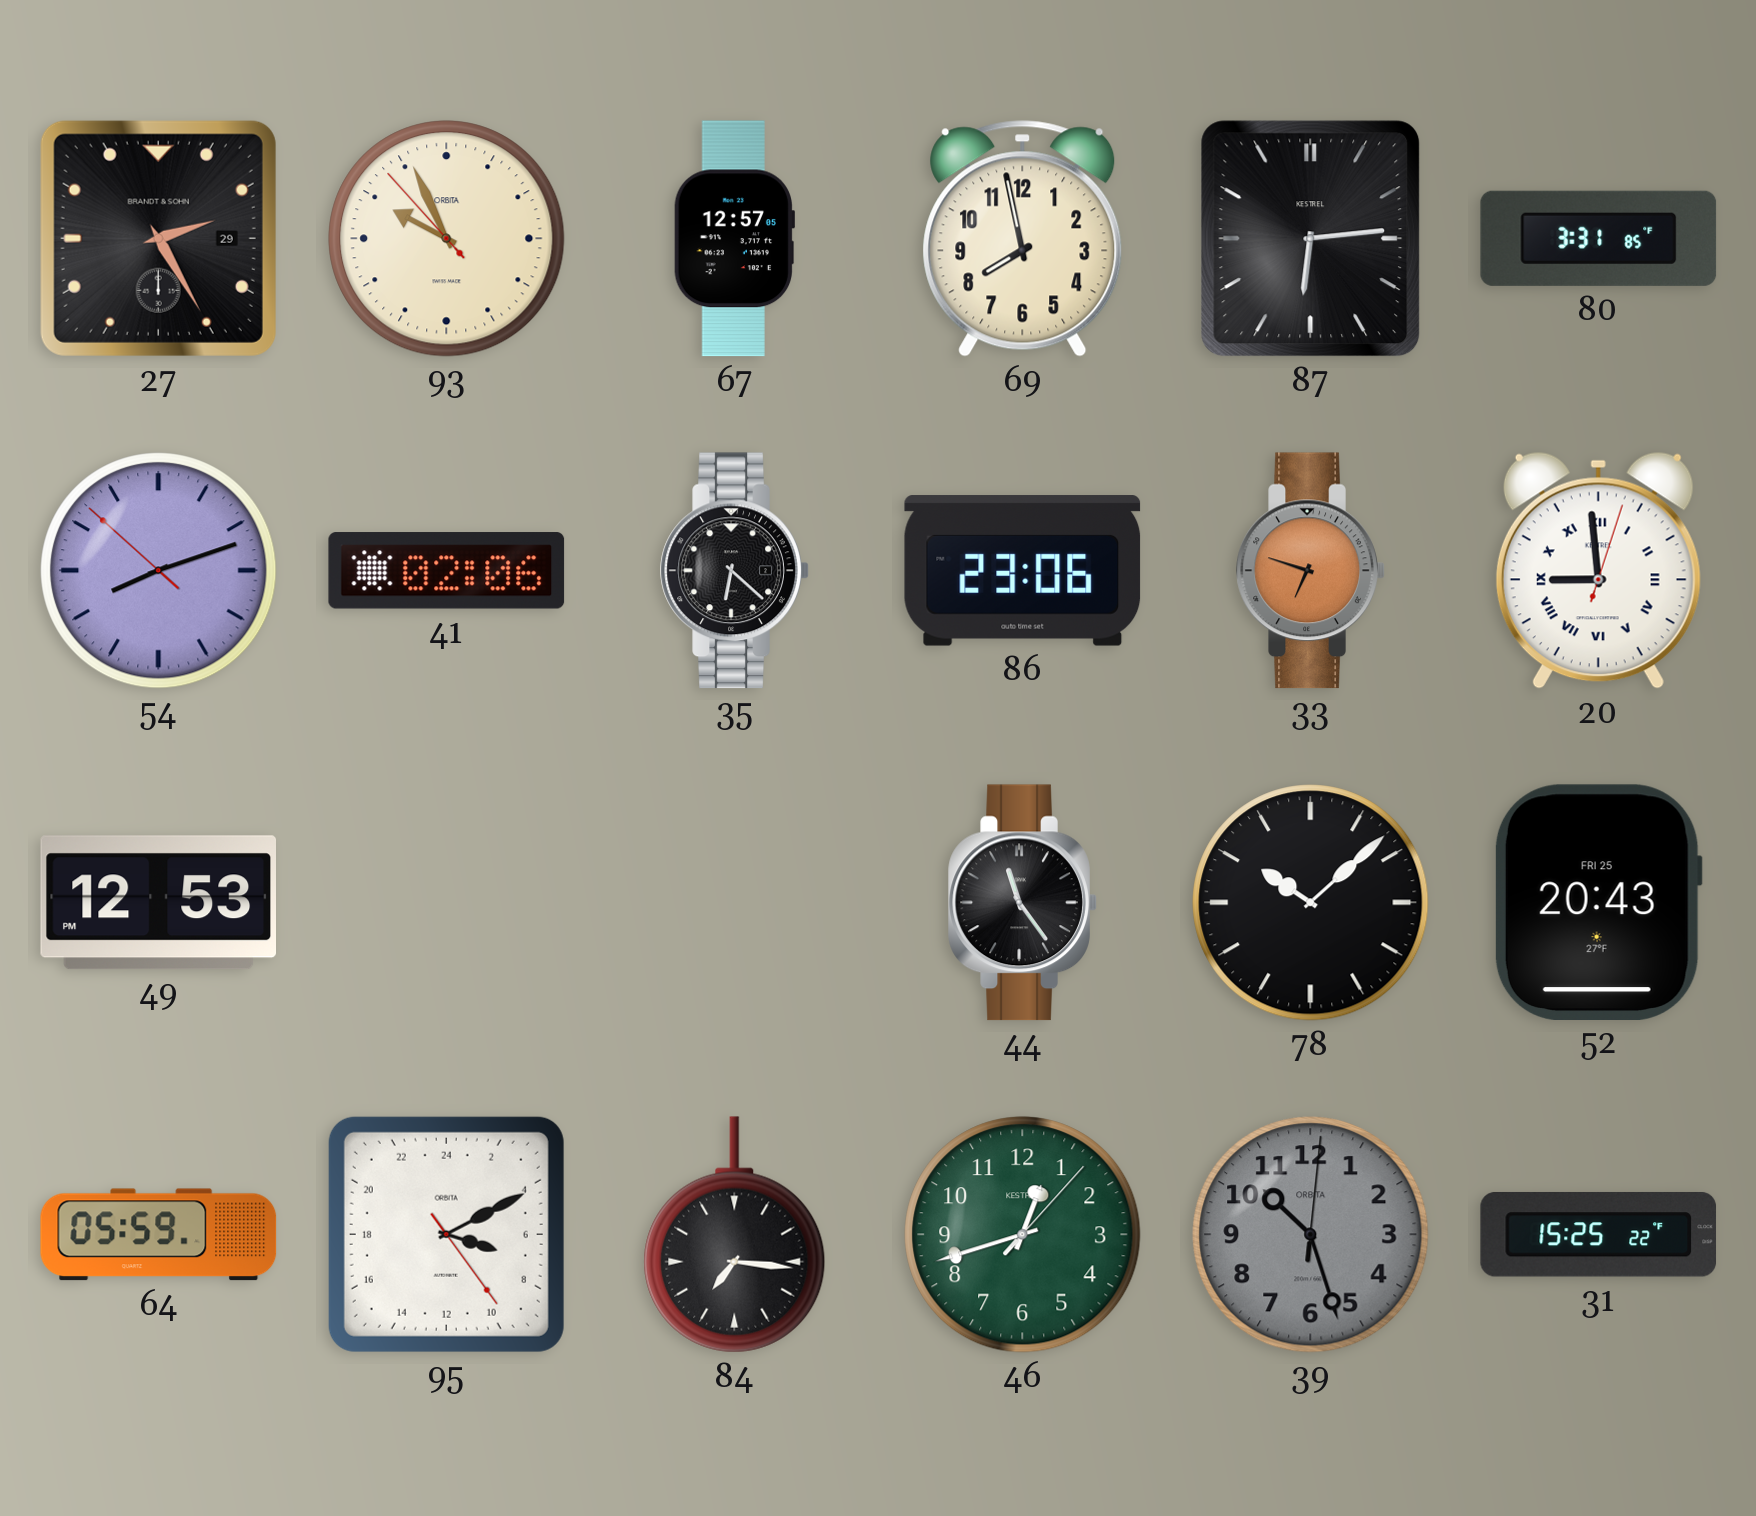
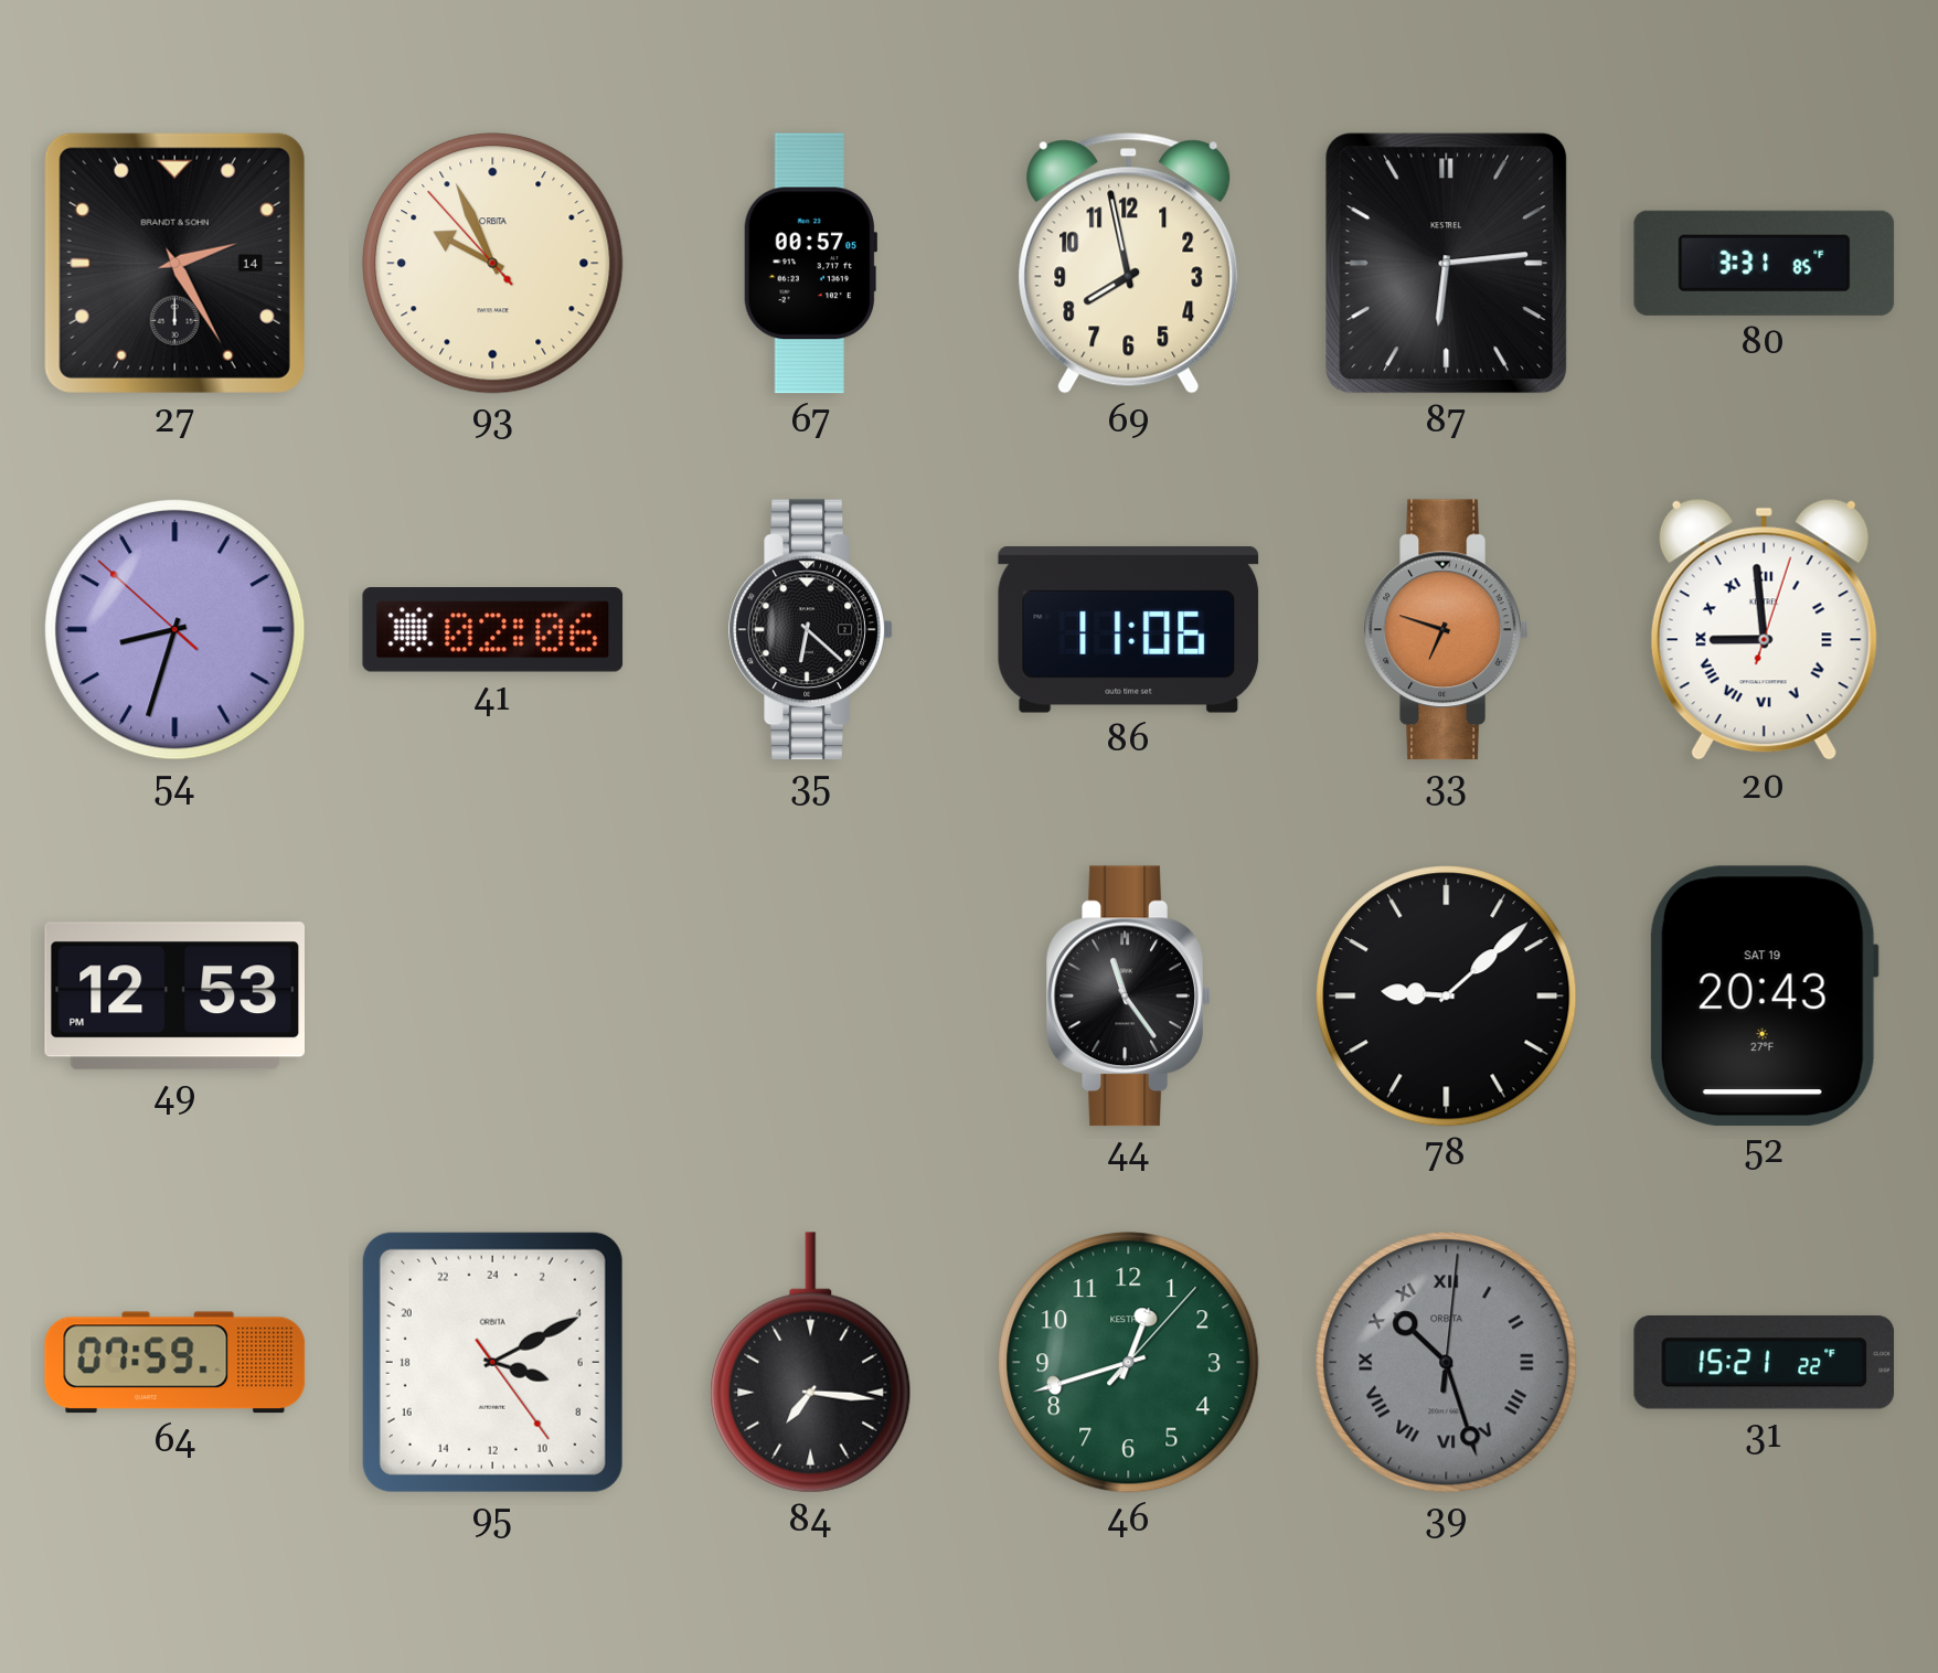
27 date: 29 -> 14
67: 12:57 -> 00:57
54: 8:11 -> 8:32
86: 23:06 -> 11:06
78: 10:08 -> 9:08
52 date: FRI 25 -> SAT 19
64: 05:59 -> 07:59
39 numerals: Arabic -> Roman
31: 15:25 -> 15:21
